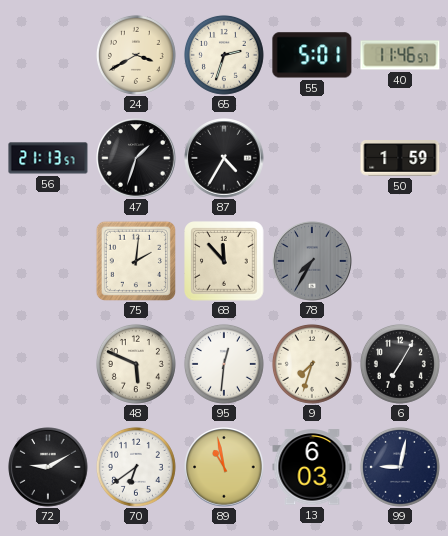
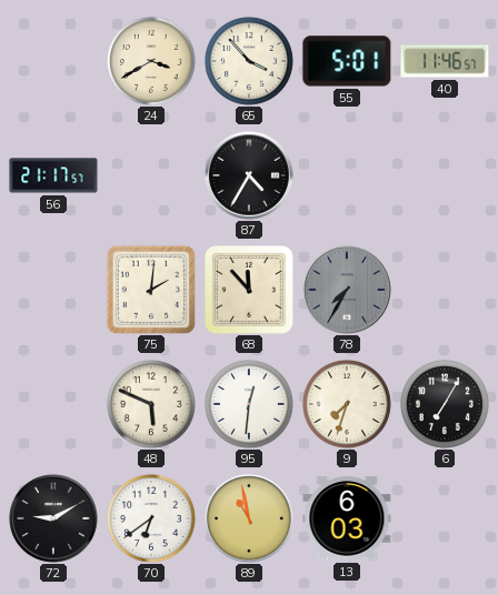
65: 2:33 -> 3:53
56: 21:13 -> 21:17
47: 1:33 -> none
50: 1:59 -> none
99: 9:02 -> none
